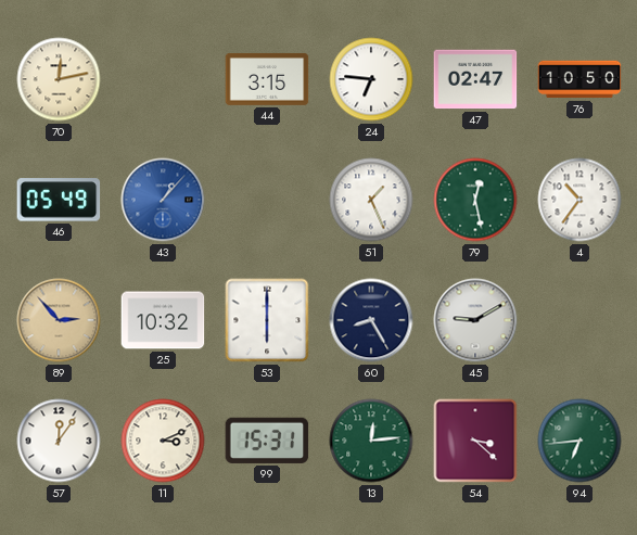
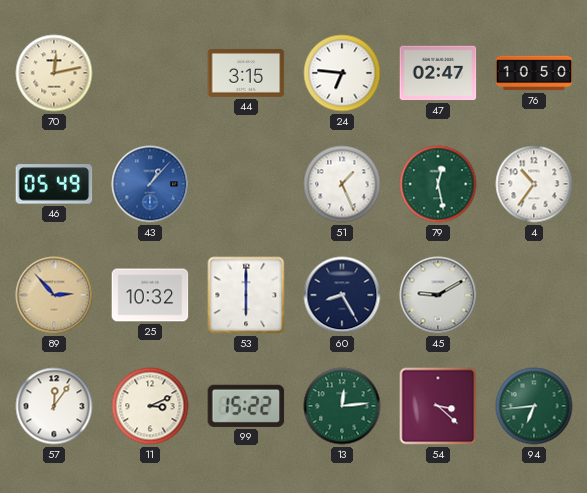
99: 15:31 -> 15:22
